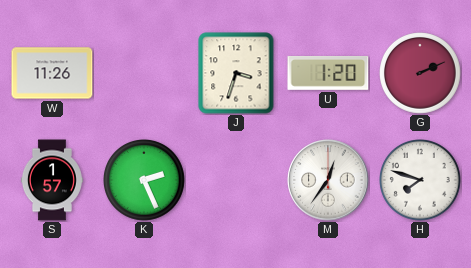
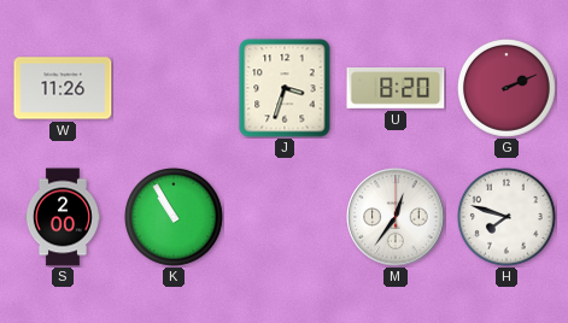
U: 1:20 -> 8:20
S: 1:57 -> 2:00
K: 2:26 -> 10:55
